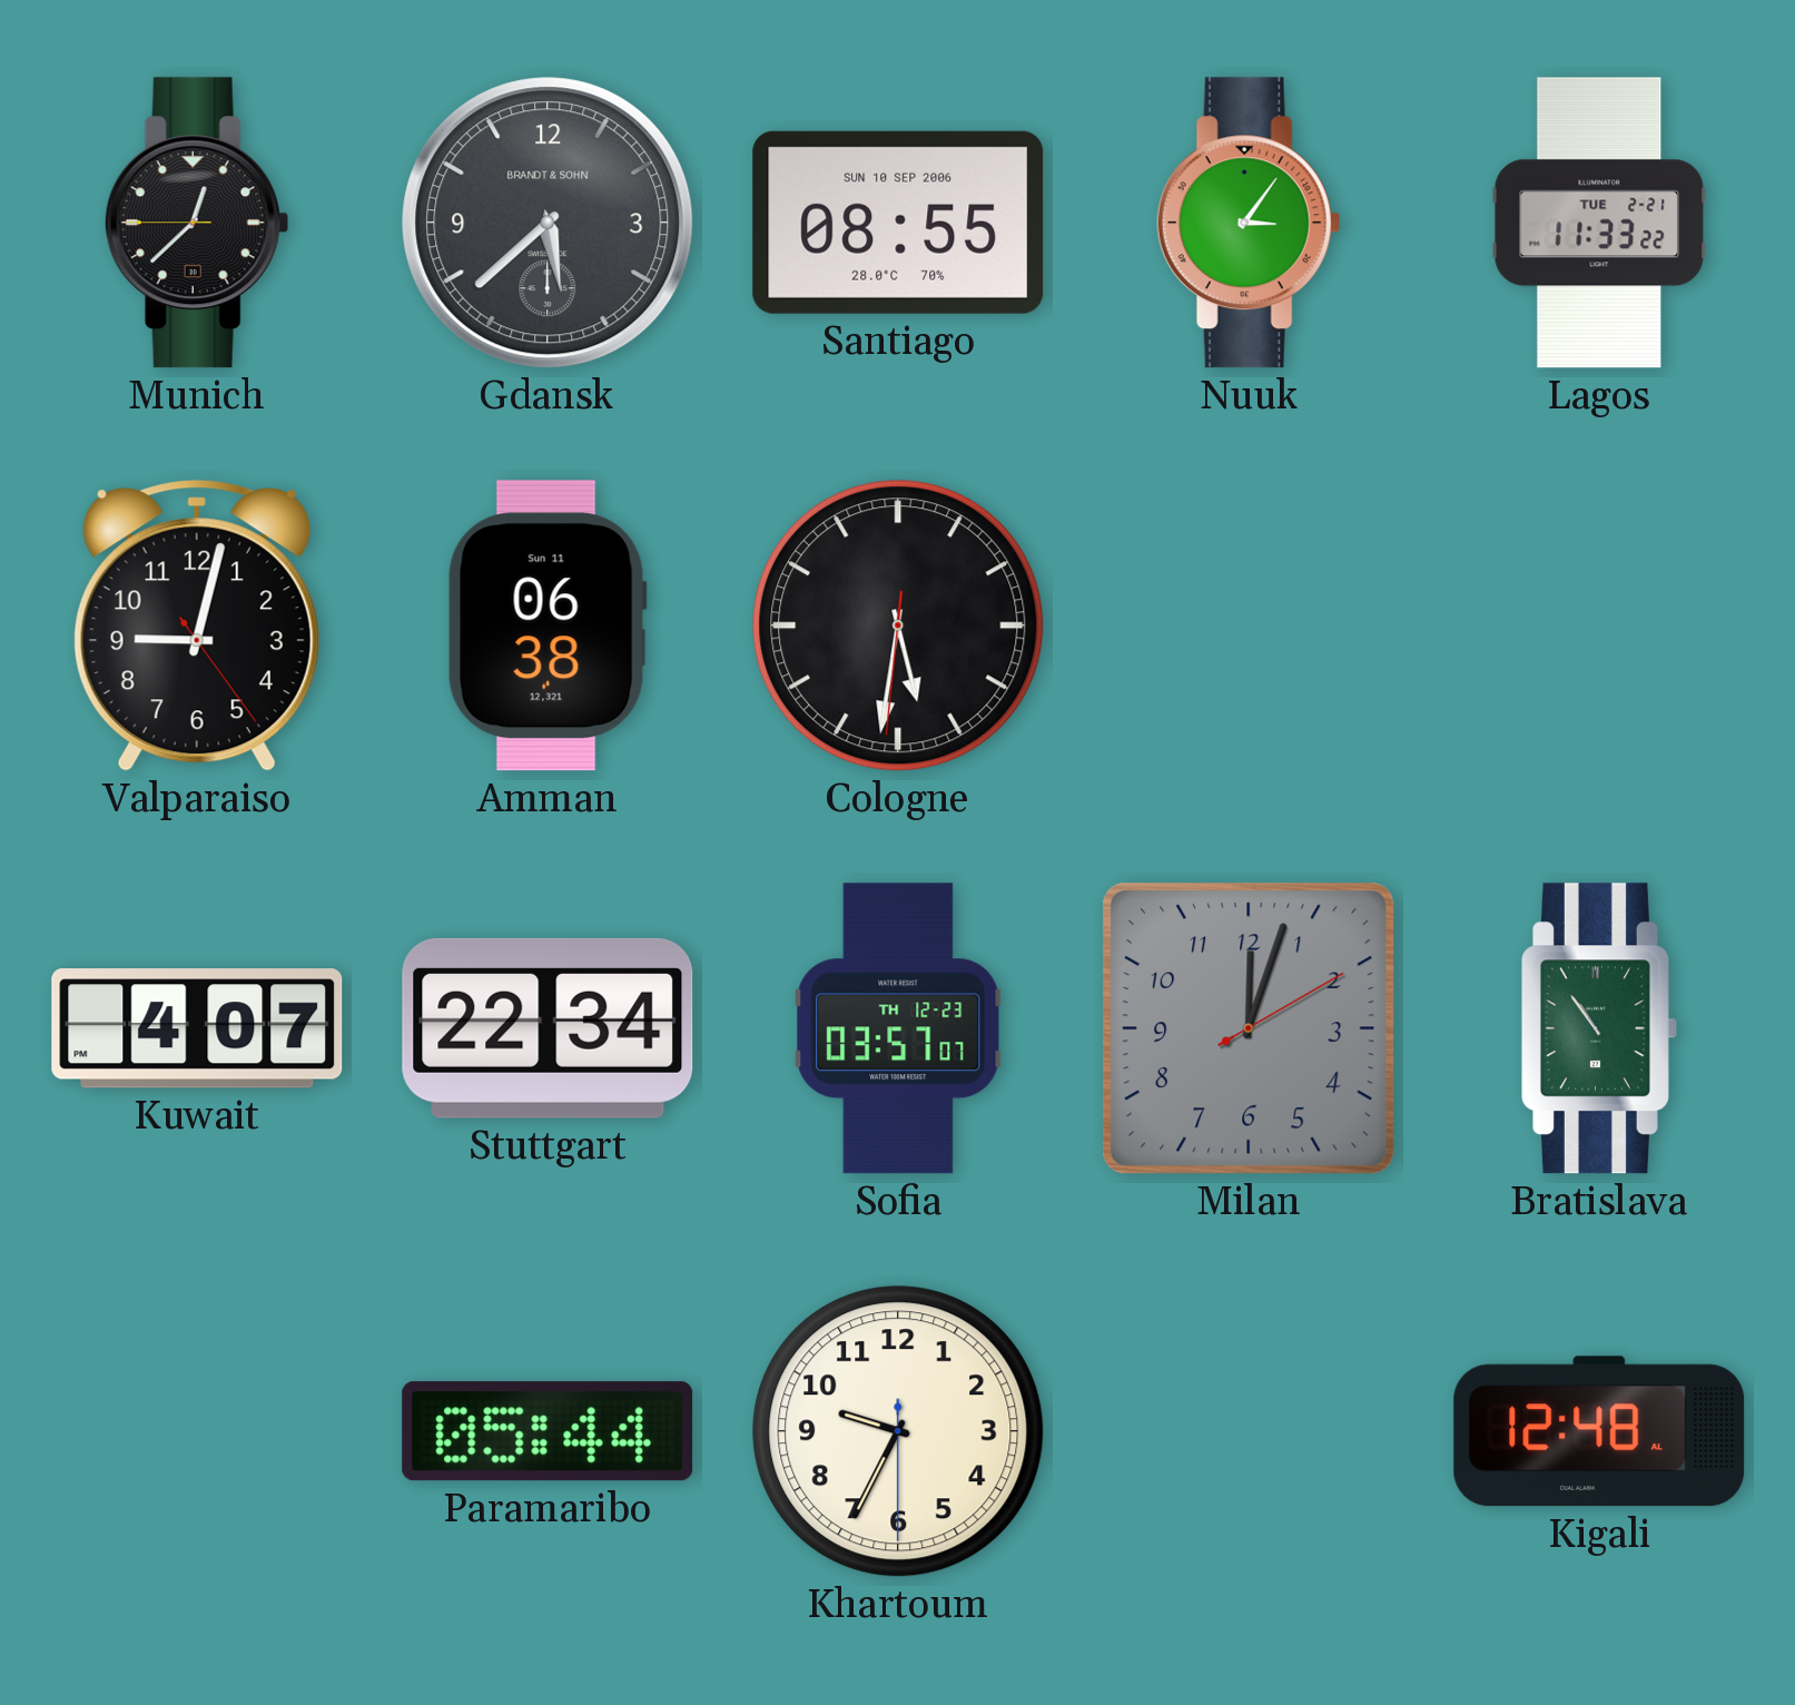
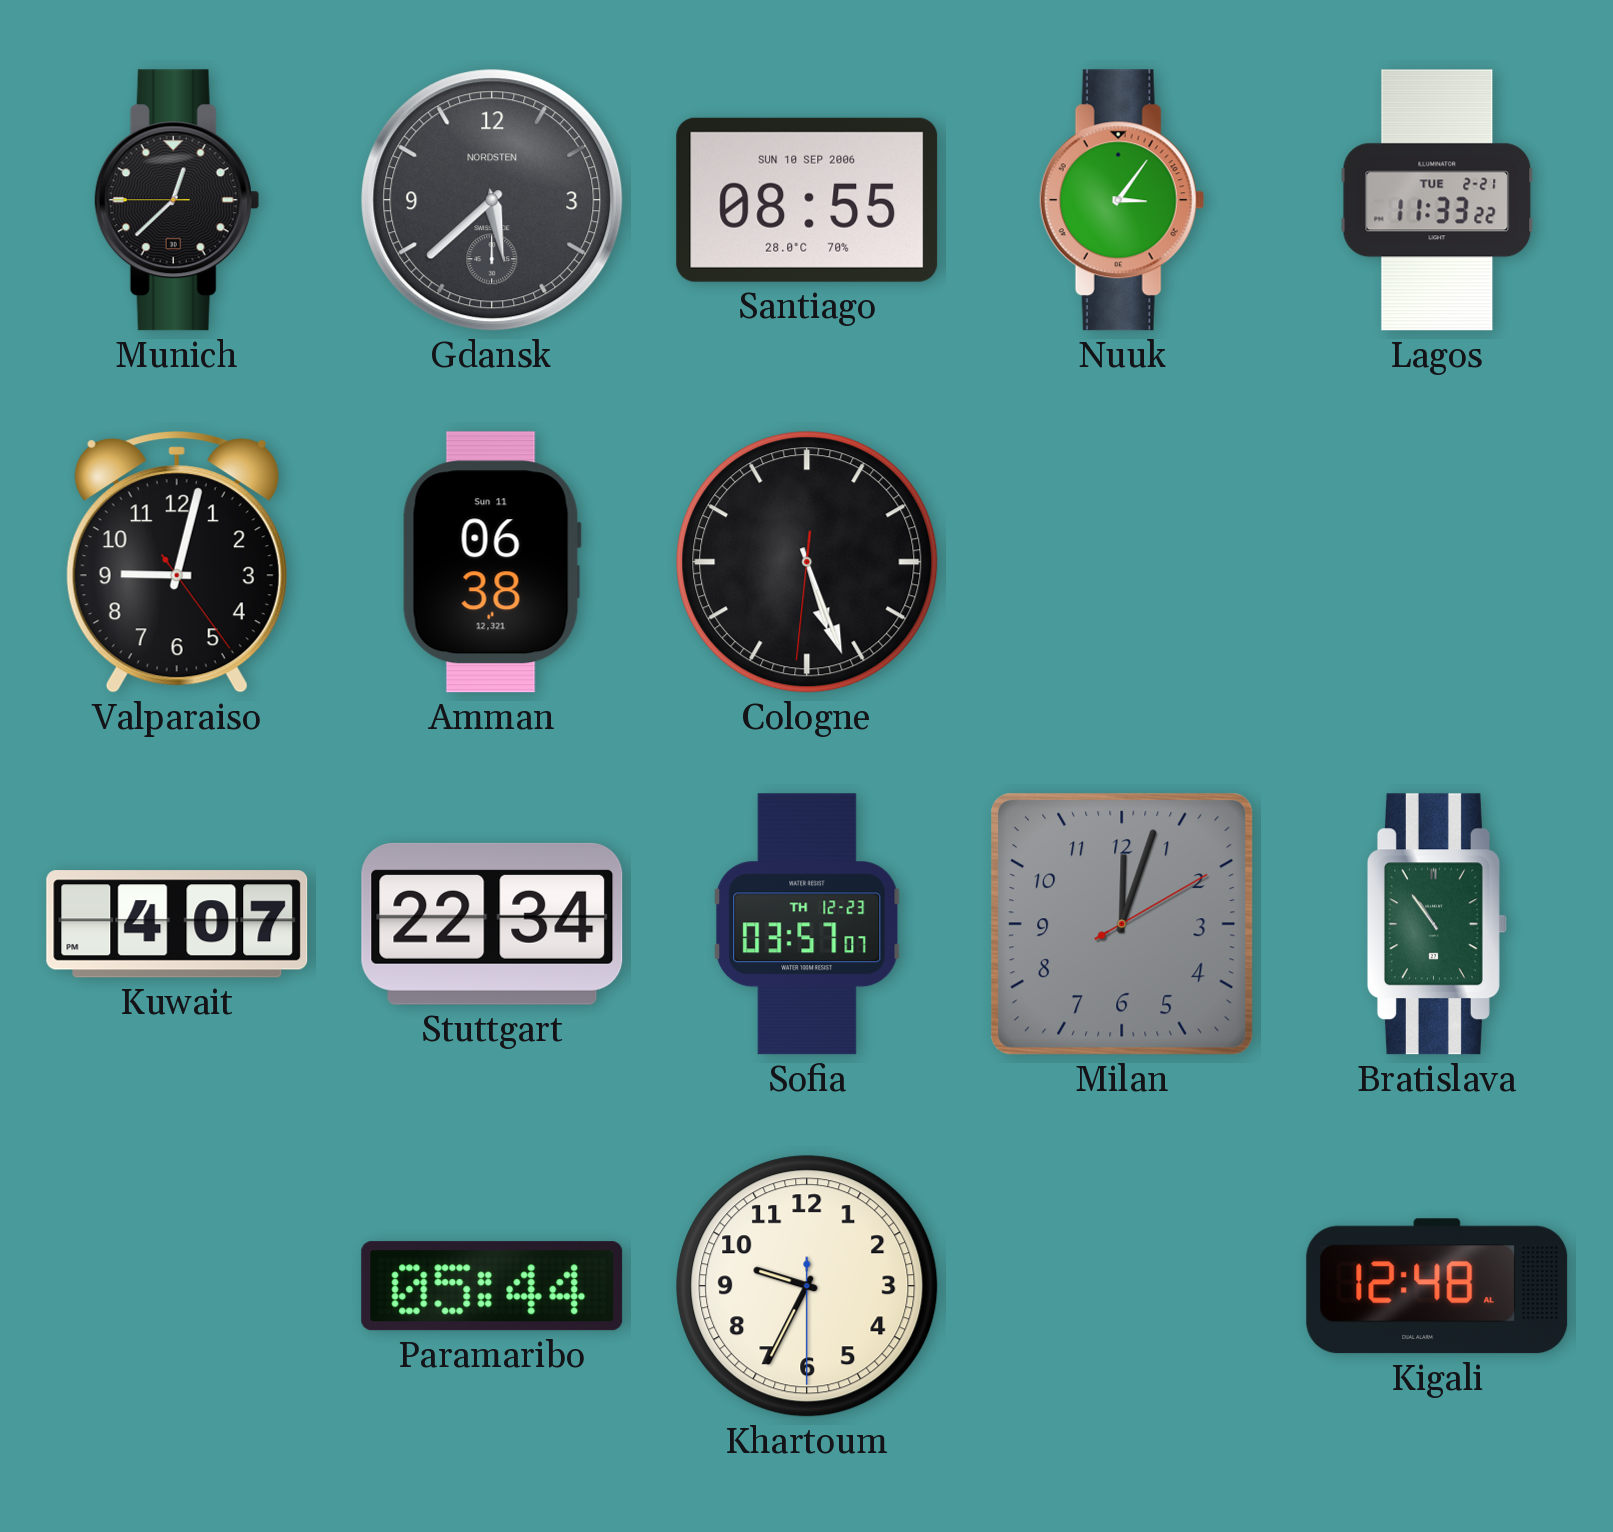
Gdansk brand: BRANDT & SOHN -> NORDSTEN
Cologne: 5:31 -> 5:26
